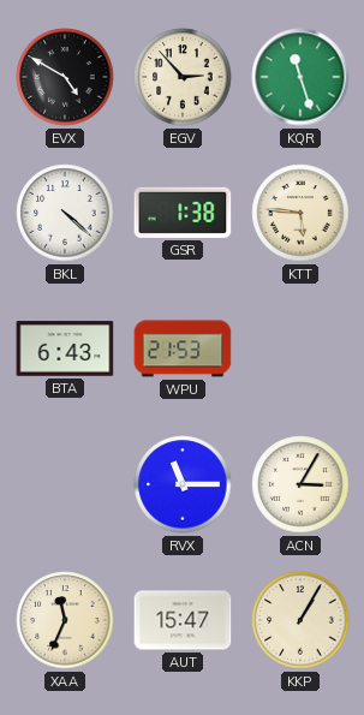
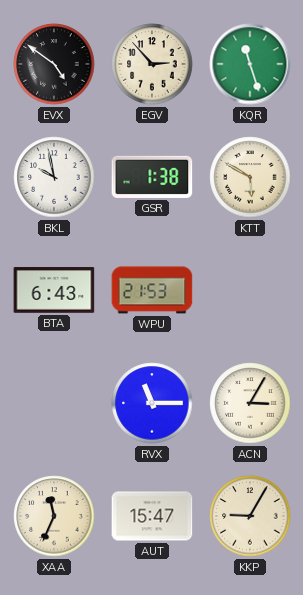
EVX: 4:50 -> 4:51
BKL: 4:22 -> 9:58
KTT: 5:46 -> 5:50
KKP: 1:05 -> 9:05
